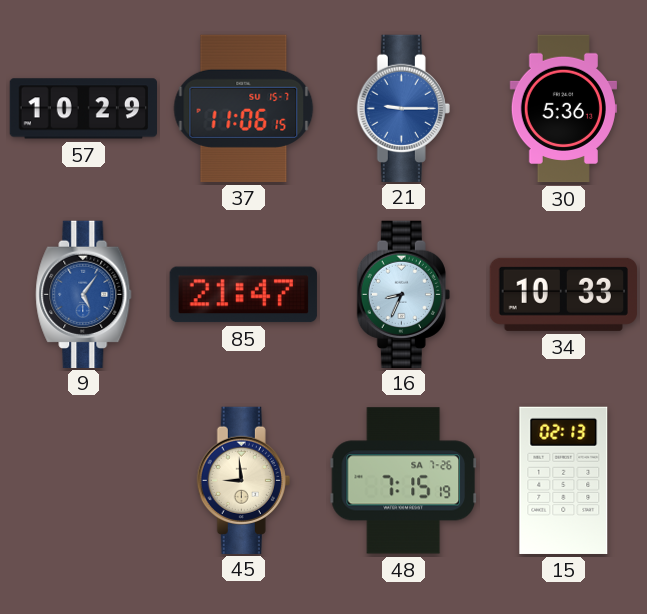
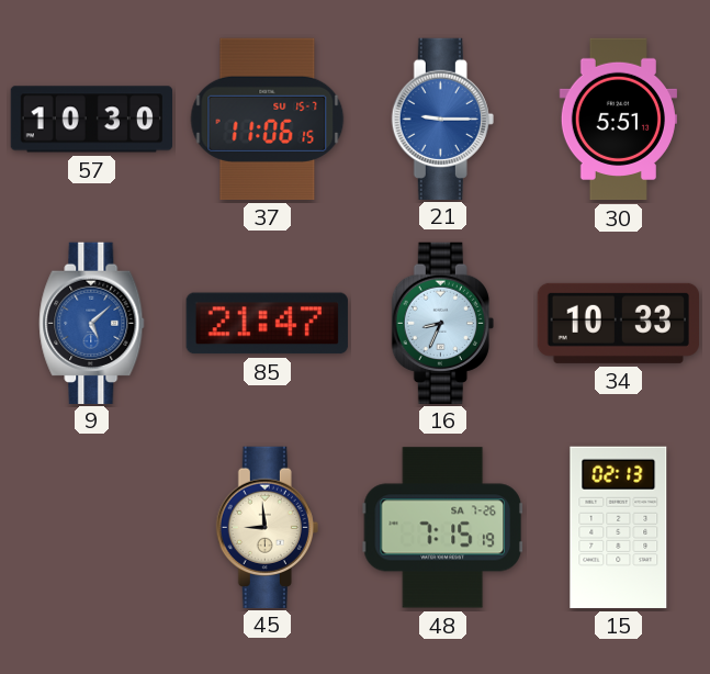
57: 10:29 -> 10:30
30: 5:36 -> 5:51
9: 5:06 -> 5:08
